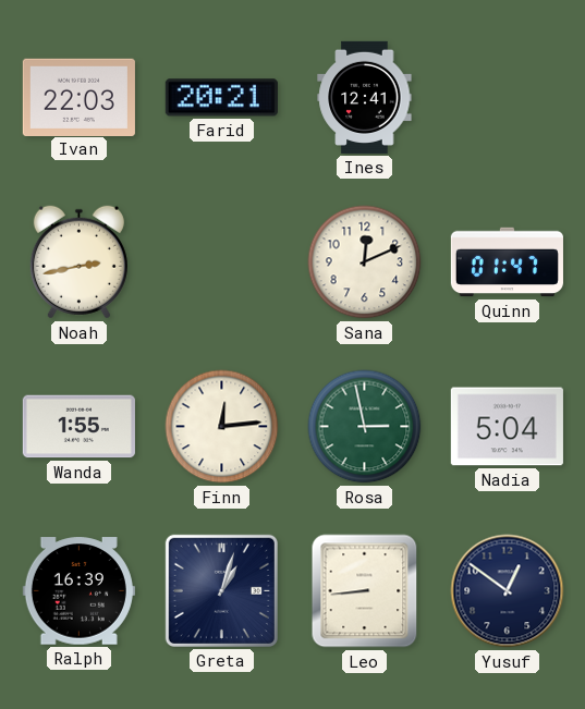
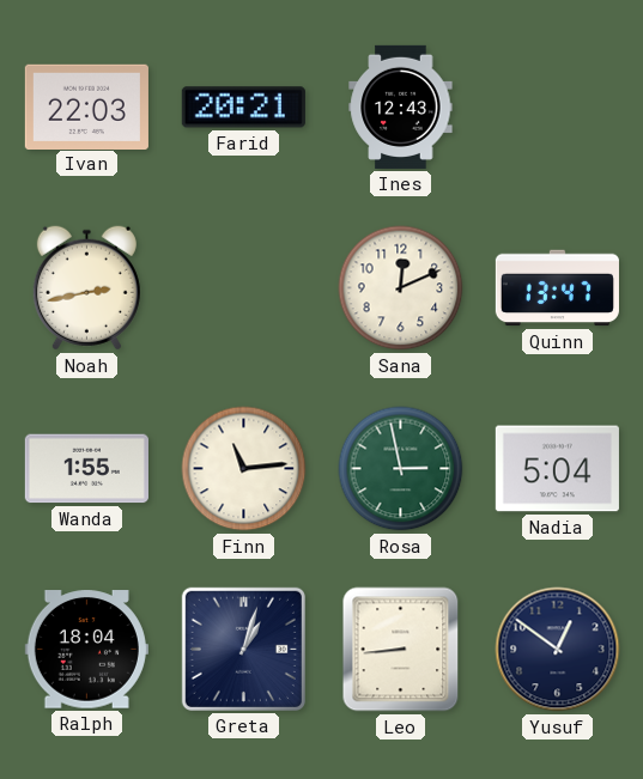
Ines: 12:41 -> 12:43
Quinn: 01:47 -> 13:47
Finn: 12:14 -> 11:14
Ralph: 16:39 -> 18:04
